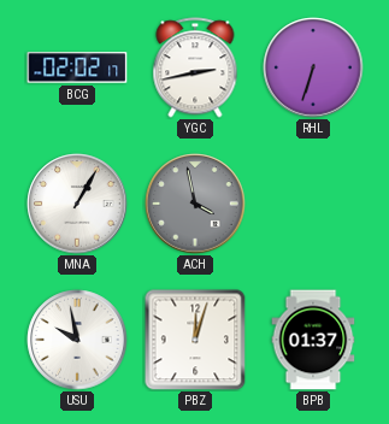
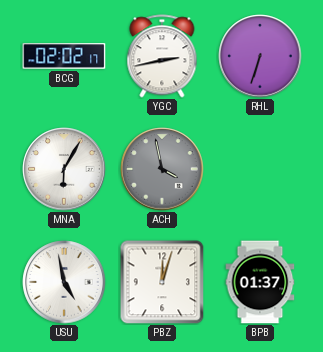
MNA: 1:05 -> 6:05
USU: 9:58 -> 4:58
